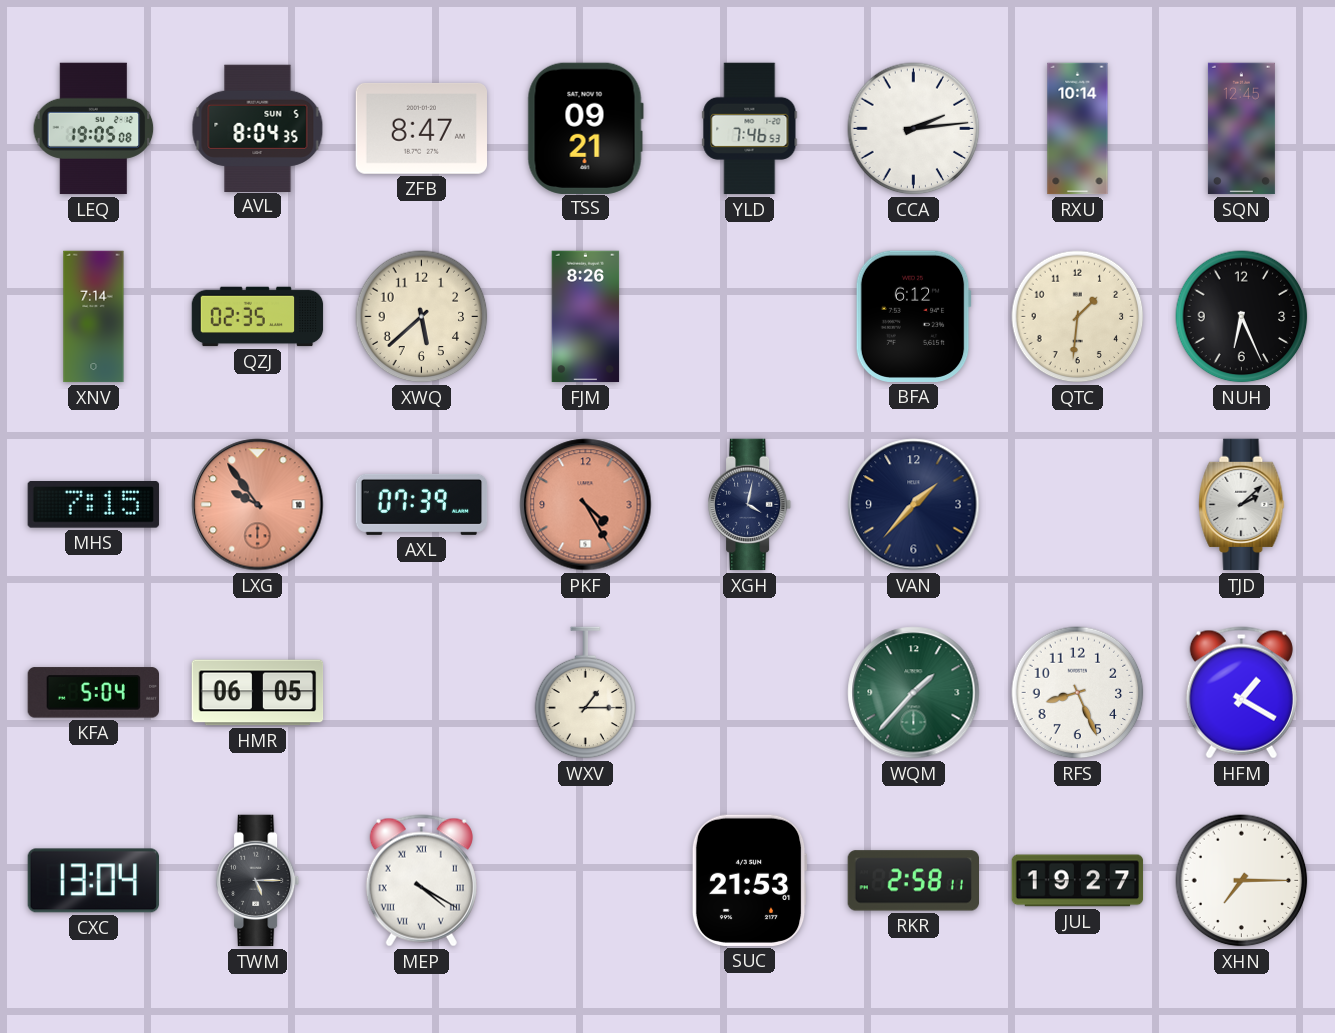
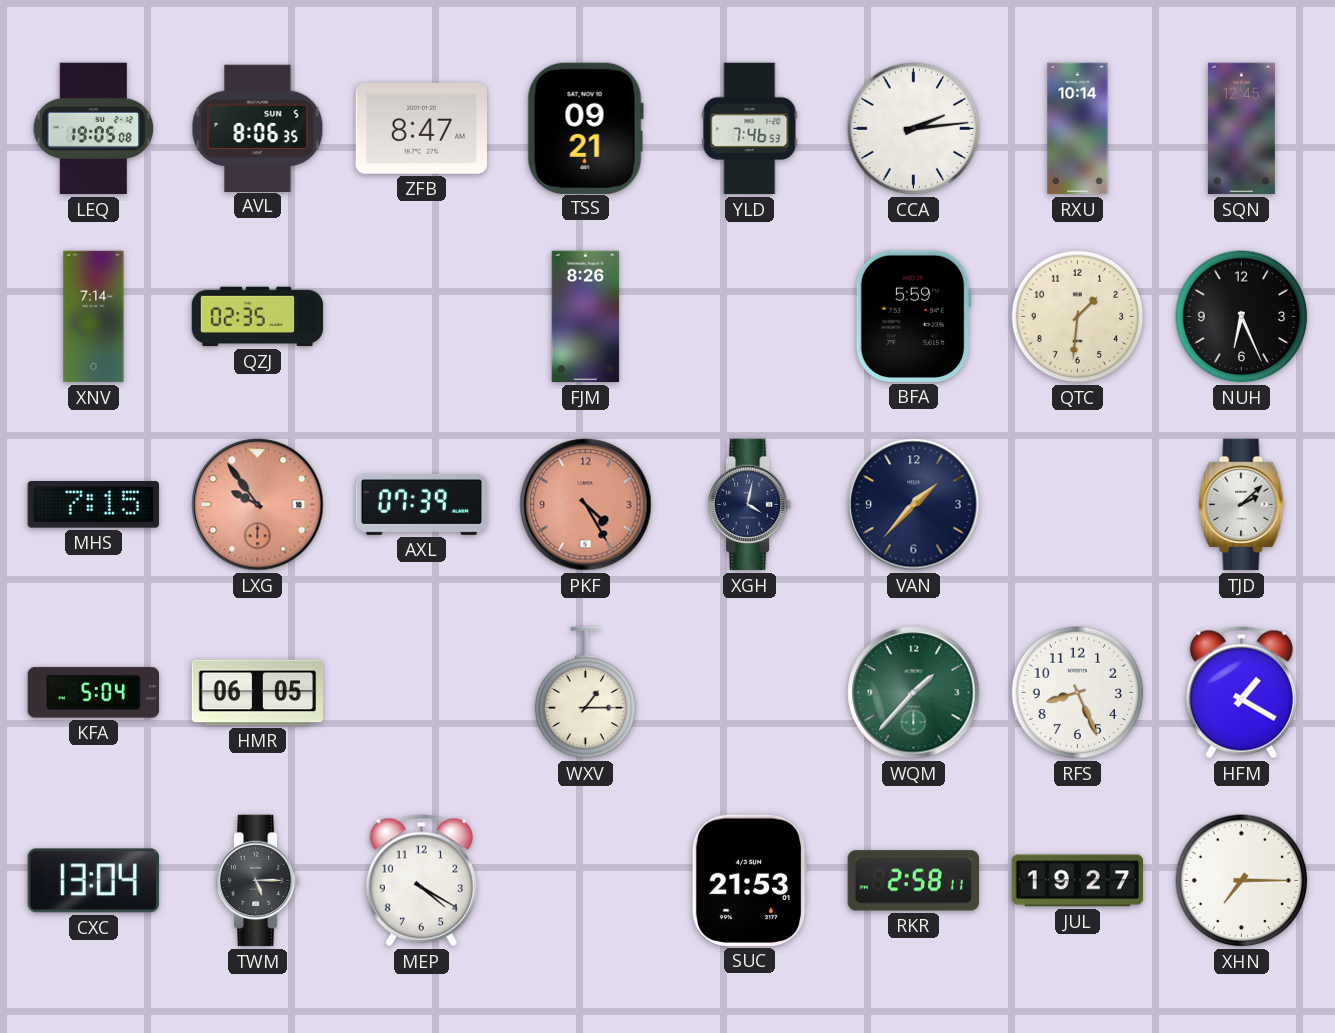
AVL: 8:04 -> 8:06
XWQ: 5:38 -> none
BFA: 6:12 -> 5:59
MEP numerals: Roman -> Arabic
